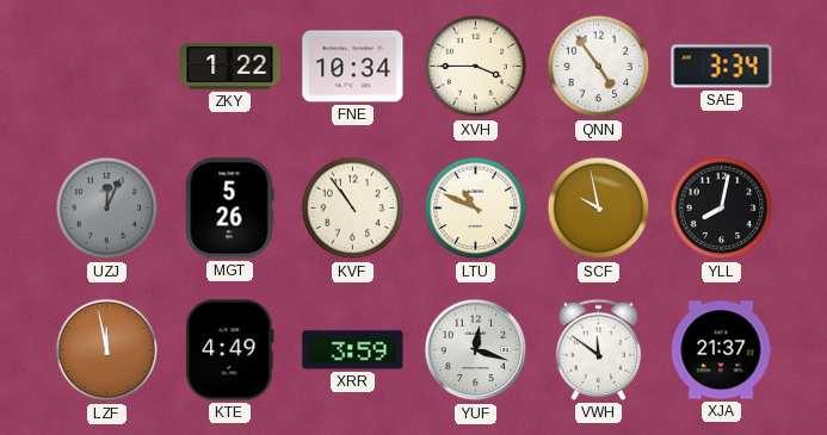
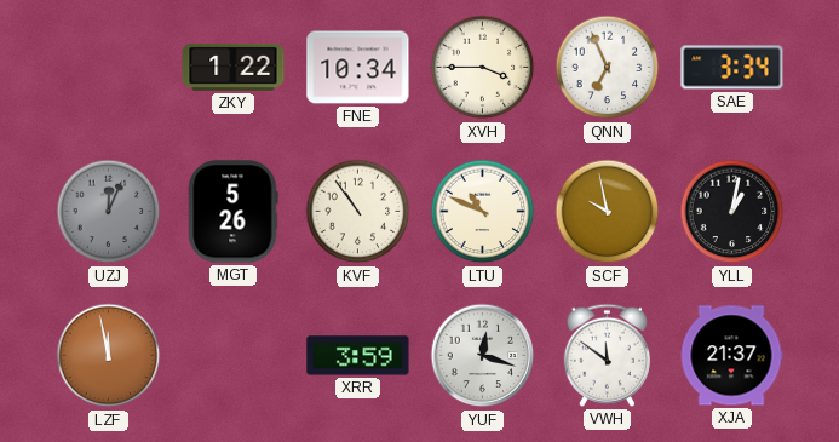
QNN: 4:54 -> 6:56
YLL: 8:02 -> 1:02
KTE: 4:49 -> none
